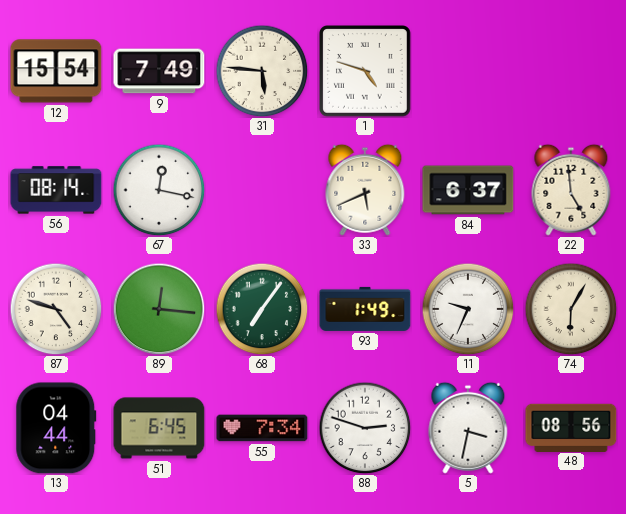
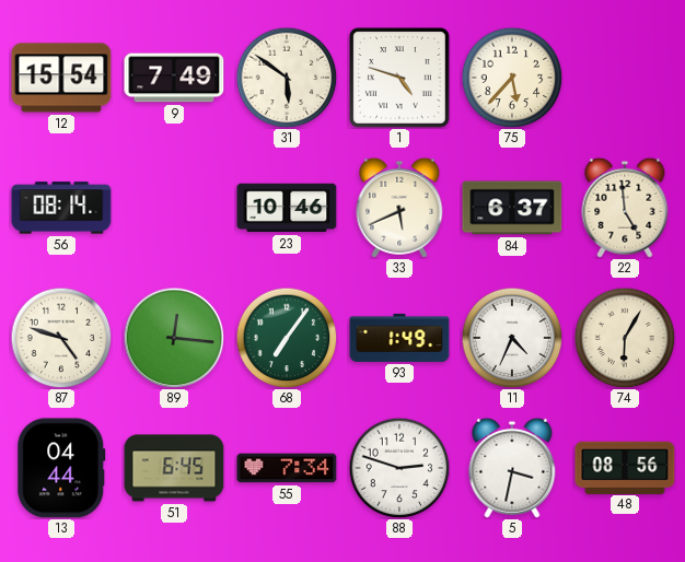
31: 5:46 -> 5:51
75: none -> 5:37
67: 12:17 -> none
23: none -> 10:46
11: 9:34 -> 4:34
